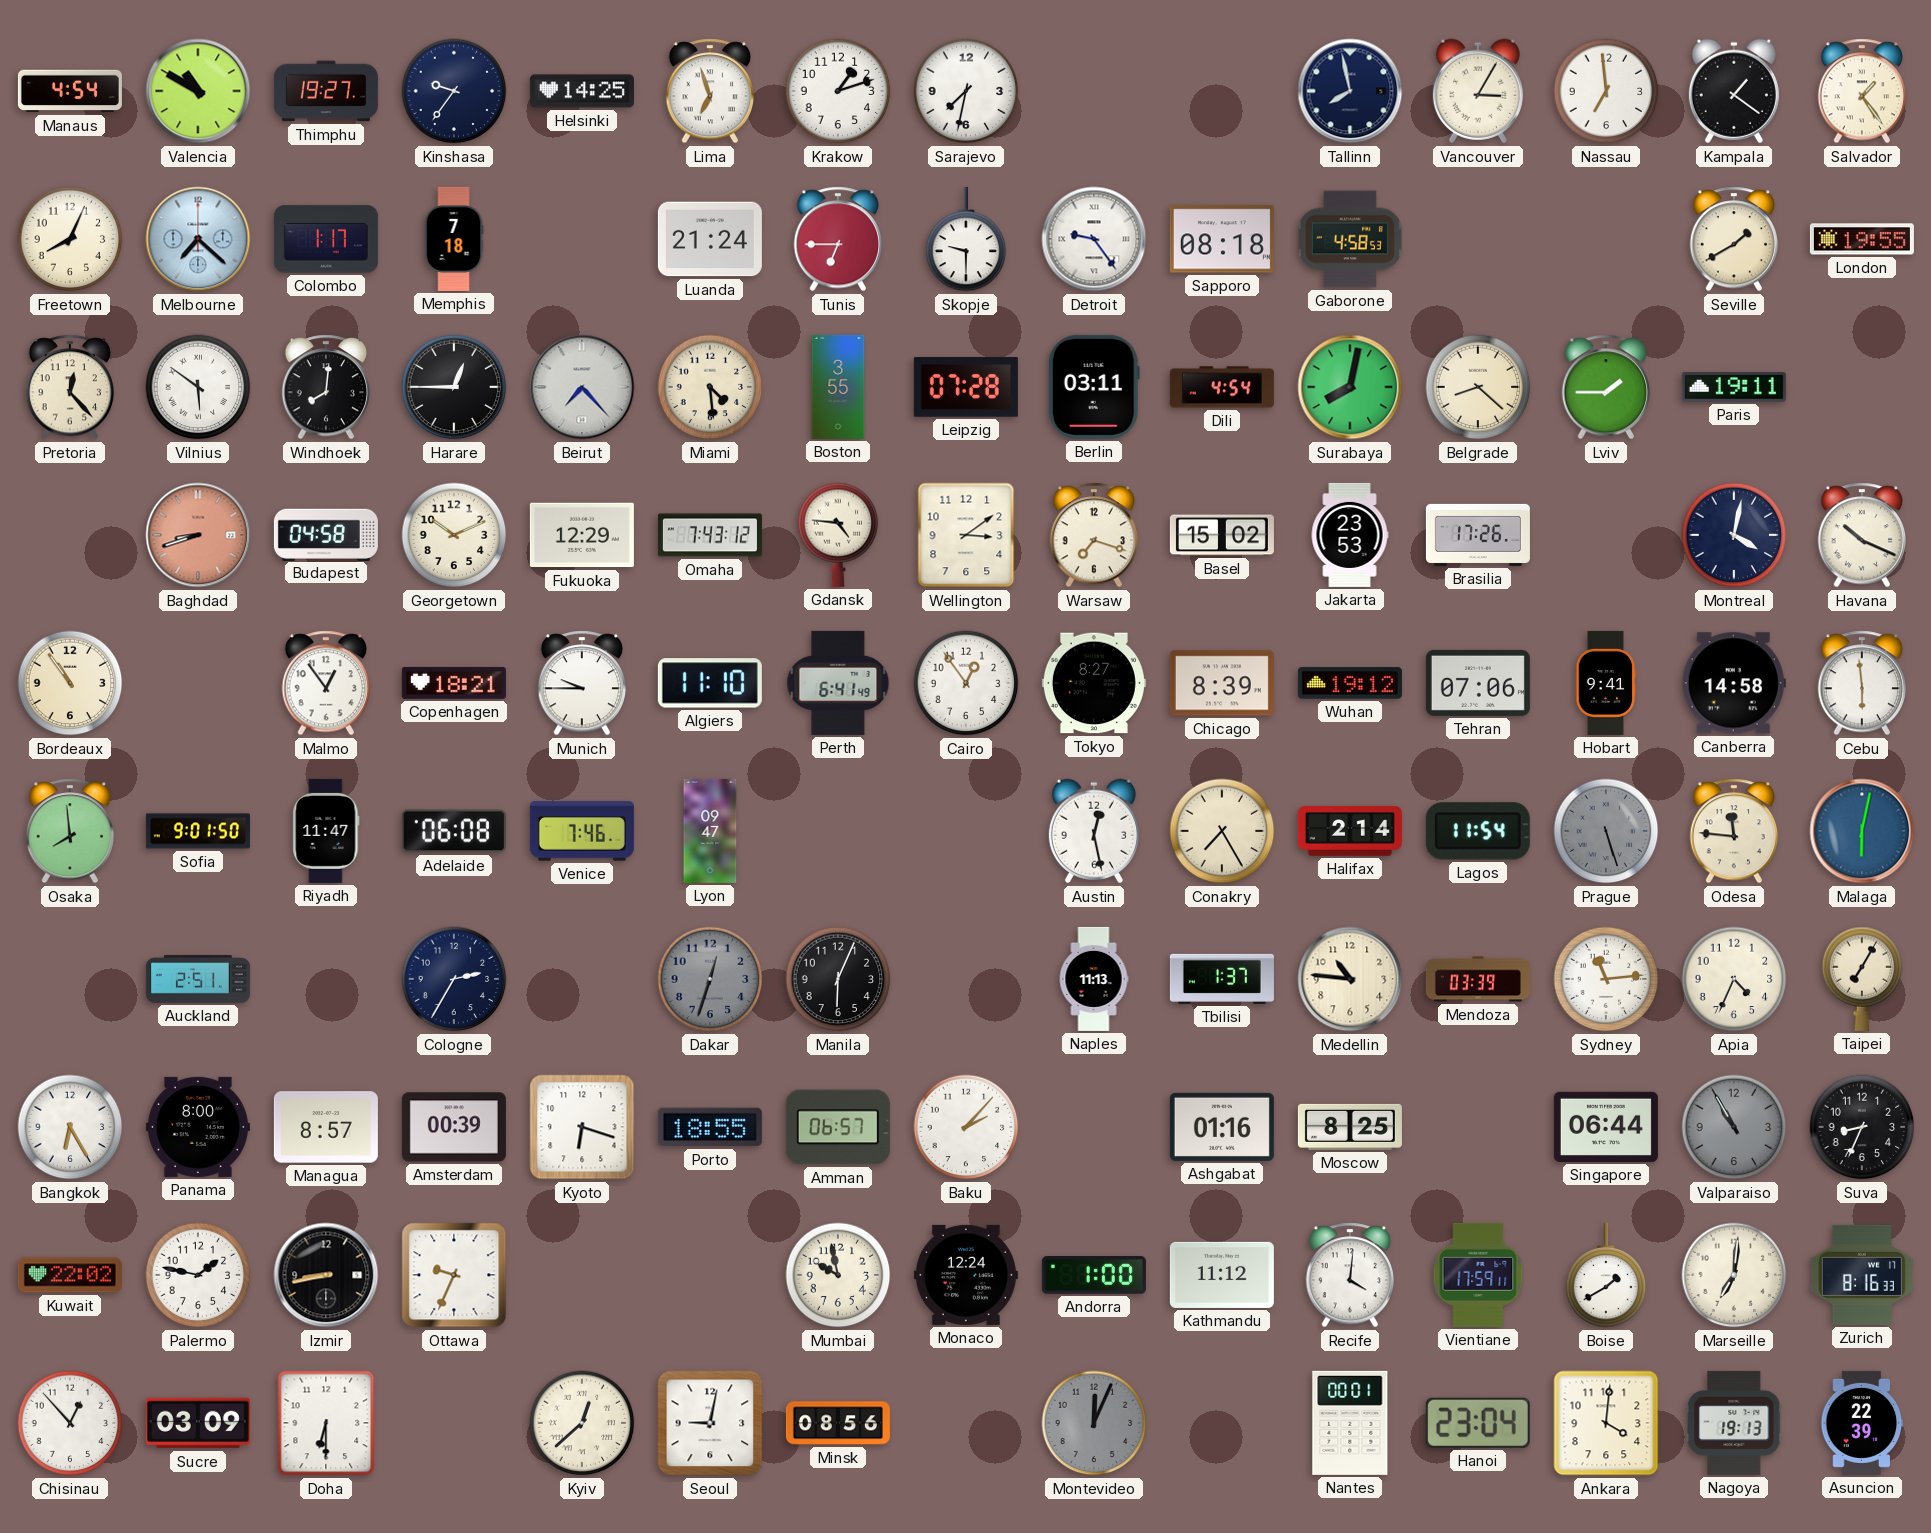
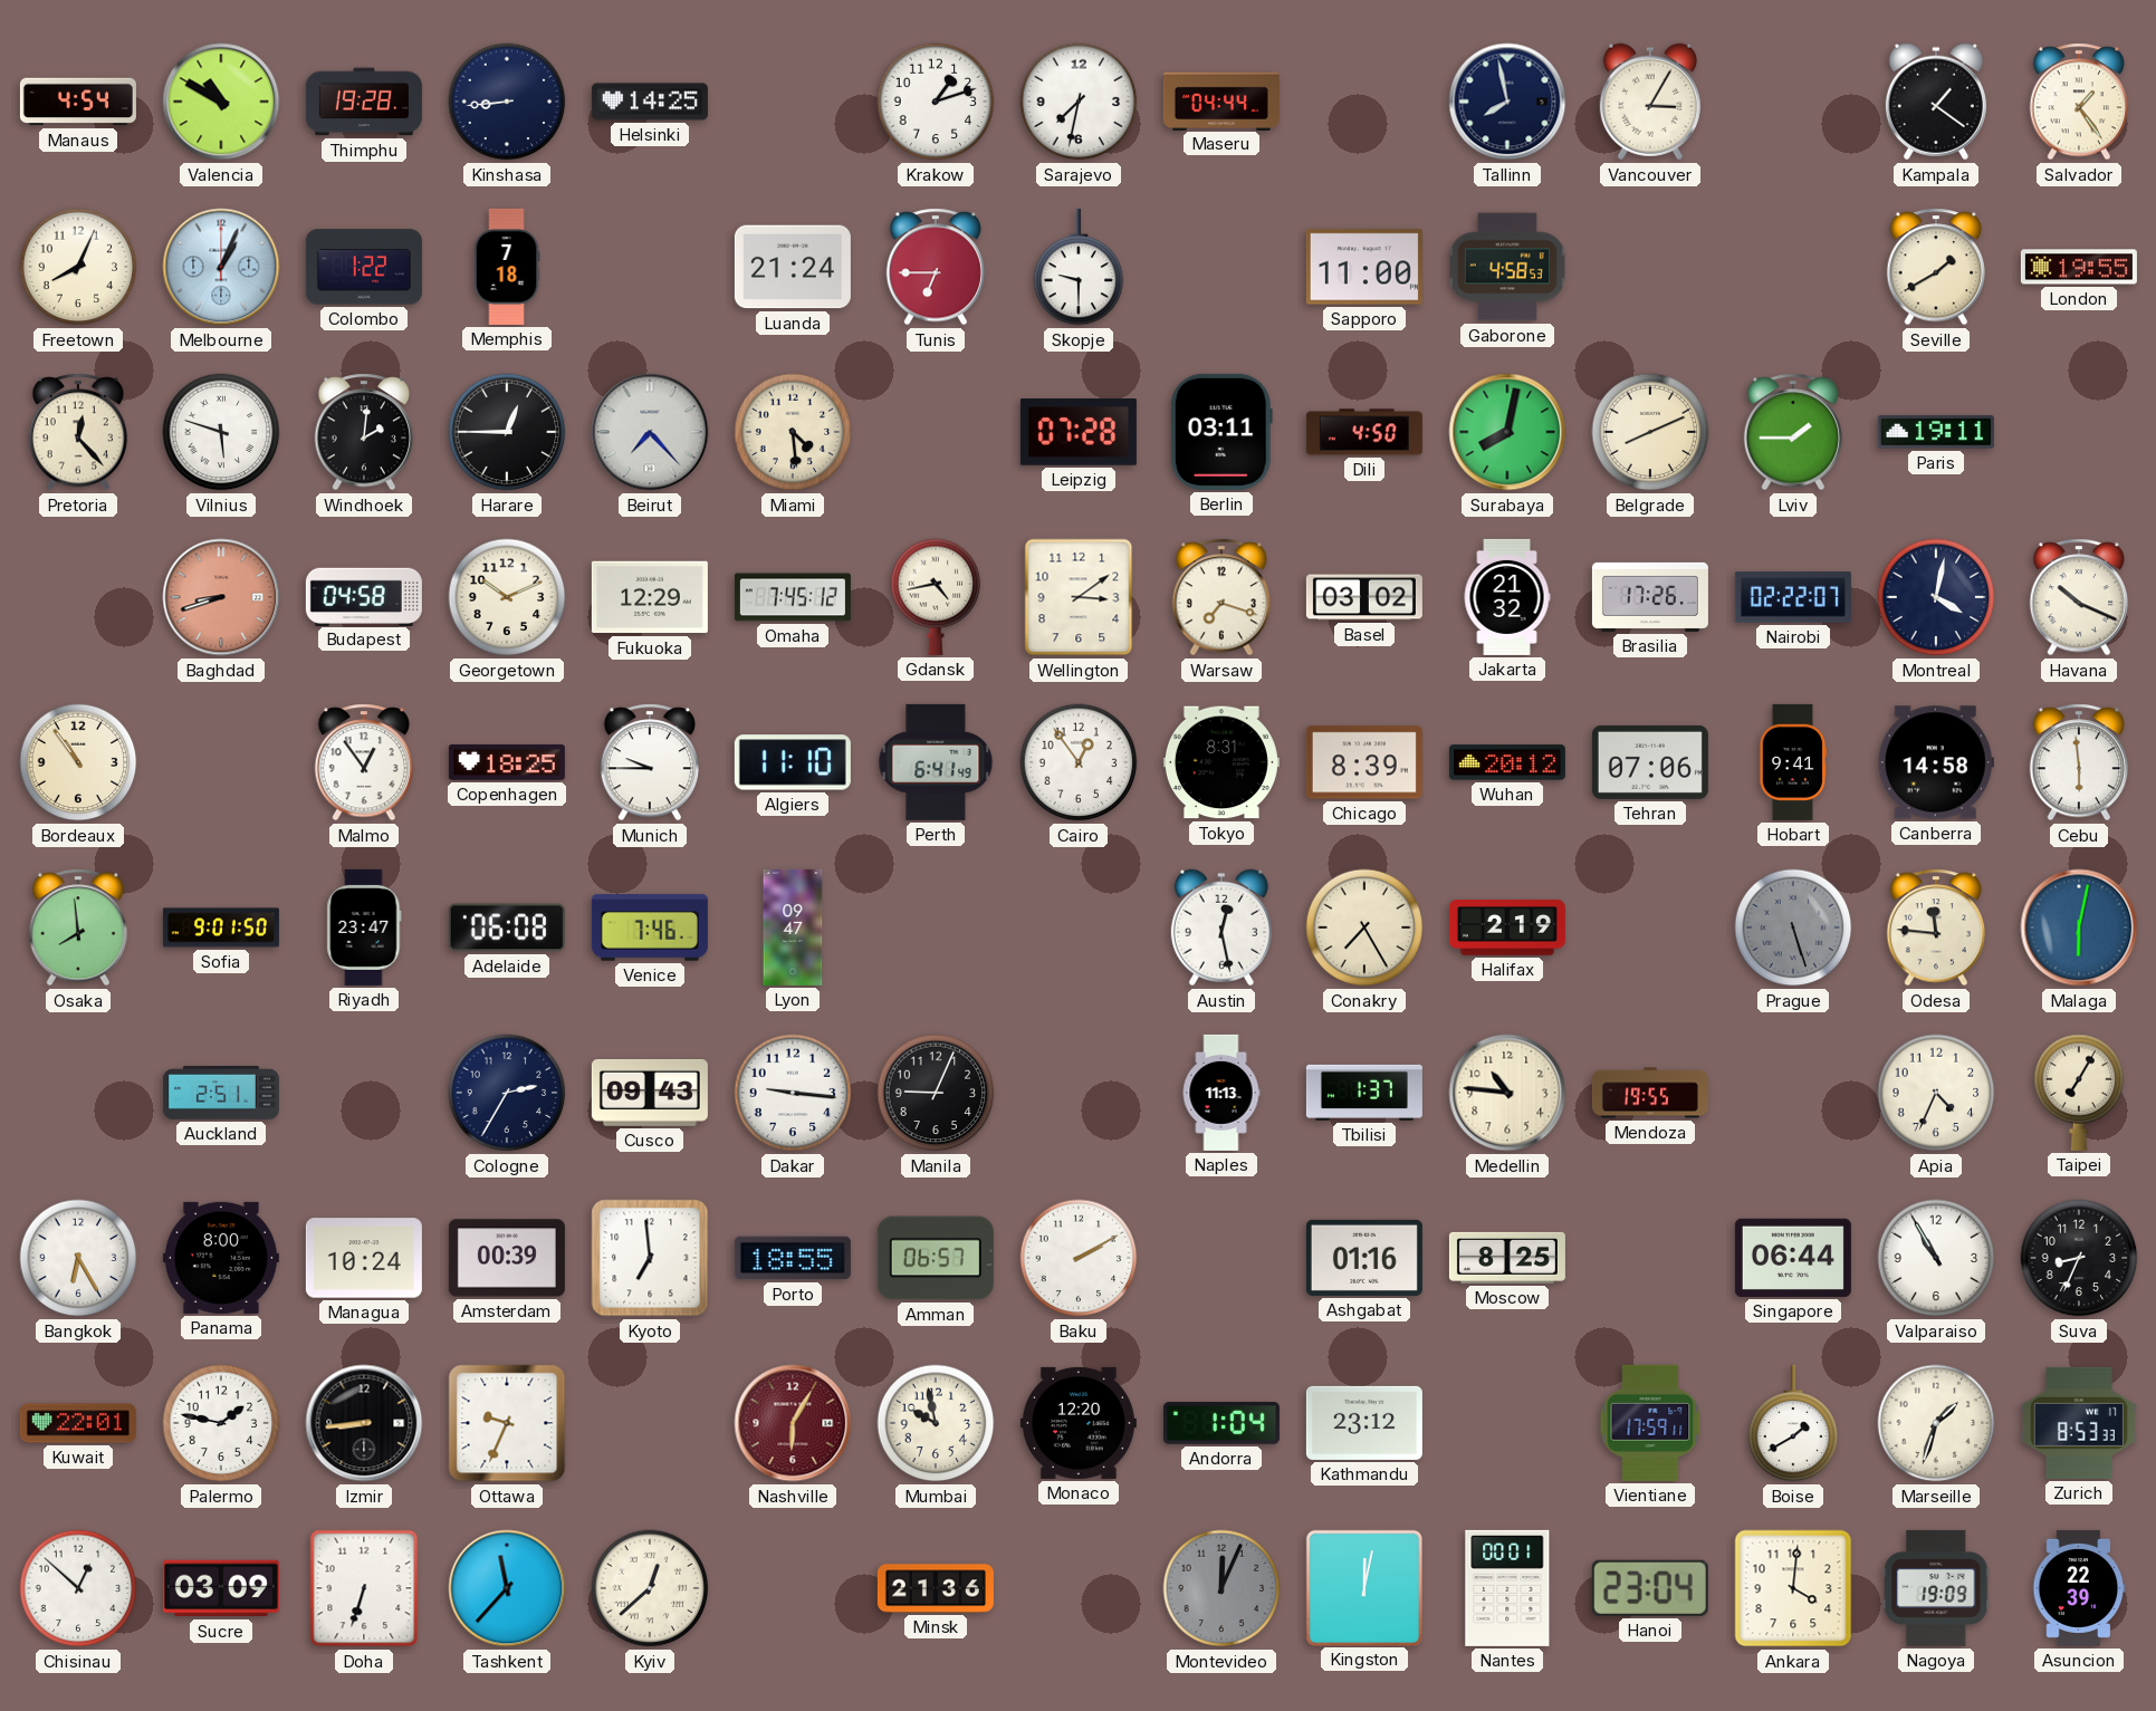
Thimphu: 19:27 -> 19:28
Kinshasa: 9:36 -> 8:44
Lima: 6:57 -> none
Maseru: none -> 04:44
Nassau: 6:59 -> none
Melbourne: 7:22 -> 1:04
Colombo: 1:17 -> 1:22
Detroit: 9:24 -> none
Sapporo: 08:18 -> 11:00
Vilnius: 5:51 -> 5:48
Windhoek: 8:01 -> 2:01
Boston: 3:55 -> none
Dili: 4:54 -> 4:50
Belgrade: 8:22 -> 8:11
Omaha: 7:43 -> 7:45
Gdansk: 4:46 -> 4:43
Basel: 15:02 -> 03:02
Jakarta: 23:53 -> 21:32
Nairobi: none -> 02:22
Copenhagen: 18:21 -> 18:25
Tokyo: 8:27 -> 8:31
Wuhan: 19:12 -> 20:12
Riyadh: 11:47 -> 23:47
Halifax: 2:14 -> 2:19
Lagos: 11:54 -> none
Cusco: none -> 09:43
Dakar: 12:33 -> 9:16
Dakar dial: grey -> white
Manila: 6:04 -> 9:04
Mendoza: 03:39 -> 19:55
Sydney: 11:14 -> none
Managua: 8:57 -> 10:24
Kyoto: 6:18 -> 6:59
Baku: 2:07 -> 2:10
Valparaiso dial: grey -> white
Kuwait: 22:02 -> 22:01
Izmir: 8:43 -> 8:44
Nashville: none -> 6:05
Monaco: 12:24 -> 12:20
Andorra: 1:00 -> 1:04
Kathmandu: 11:12 -> 23:12
Recife: 4:01 -> none
Marseille: 7:01 -> 1:33
Zurich: 8:16 -> 8:53
Chisinau: 12:53 -> 12:52
Doha: 6:30 -> 6:33
Tashkent: none -> 11:37
Seoul: 9:02 -> none
Minsk: 08:56 -> 21:36
Kingston: none -> 12:02
Nagoya: 19:13 -> 19:09
